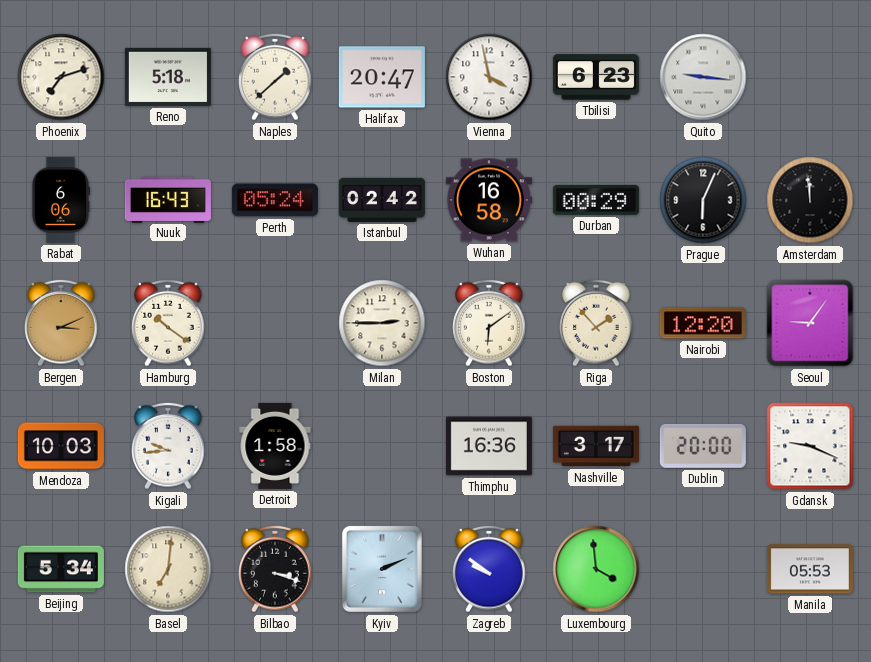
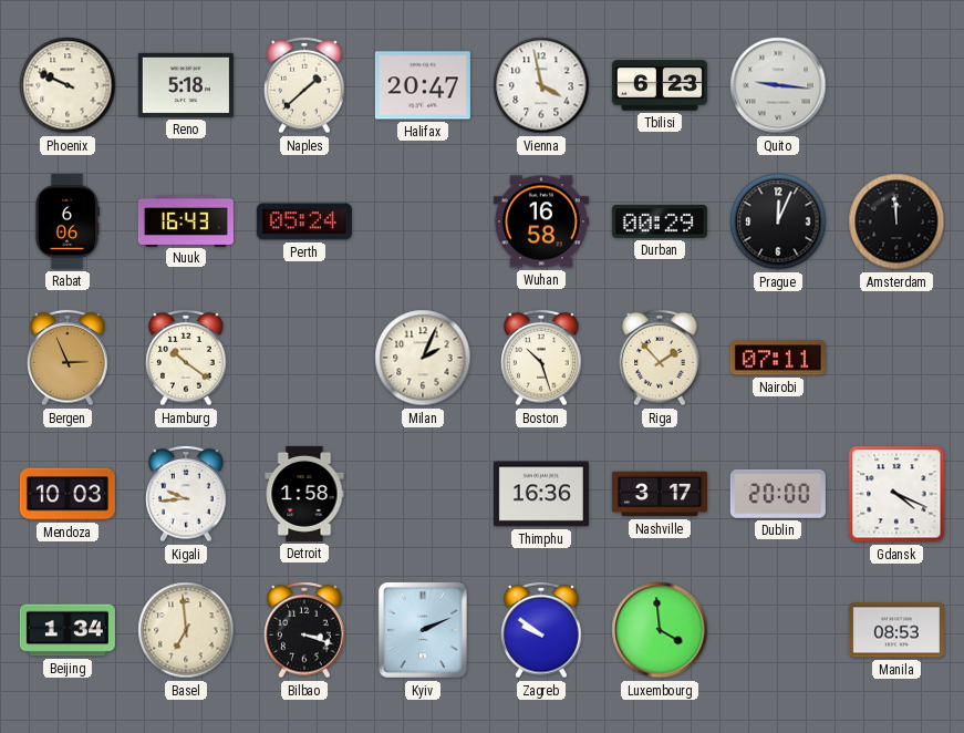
Phoenix: 7:12 -> 9:49
Istanbul: 02:42 -> none
Prague: 6:04 -> 12:04
Bergen: 3:11 -> 2:56
Milan: 2:45 -> 2:04
Boston: 6:09 -> 10:27
Nairobi: 12:20 -> 07:11
Seoul: 9:06 -> none
Gdansk: 9:19 -> 4:19
Beijing: 5:34 -> 1:34
Basel: 7:01 -> 6:59
Manila: 05:53 -> 08:53
